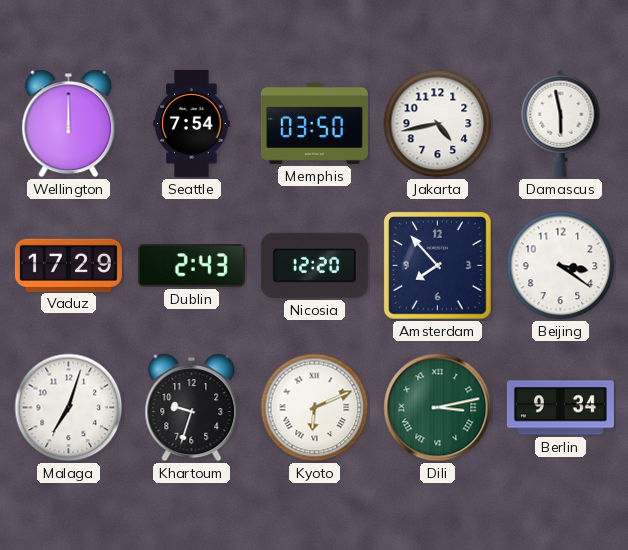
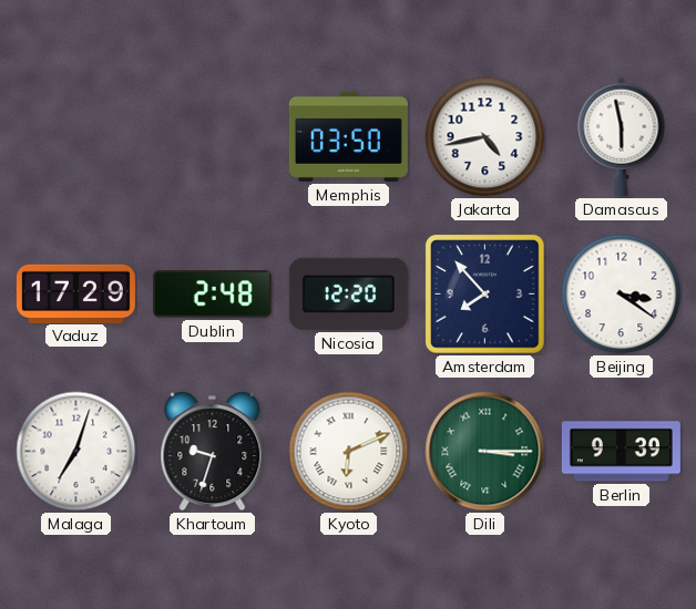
Wellington: 12:00 -> none
Seattle: 7:54 -> none
Dublin: 2:43 -> 2:48
Dili: 3:13 -> 3:15
Berlin: 9:34 -> 9:39
